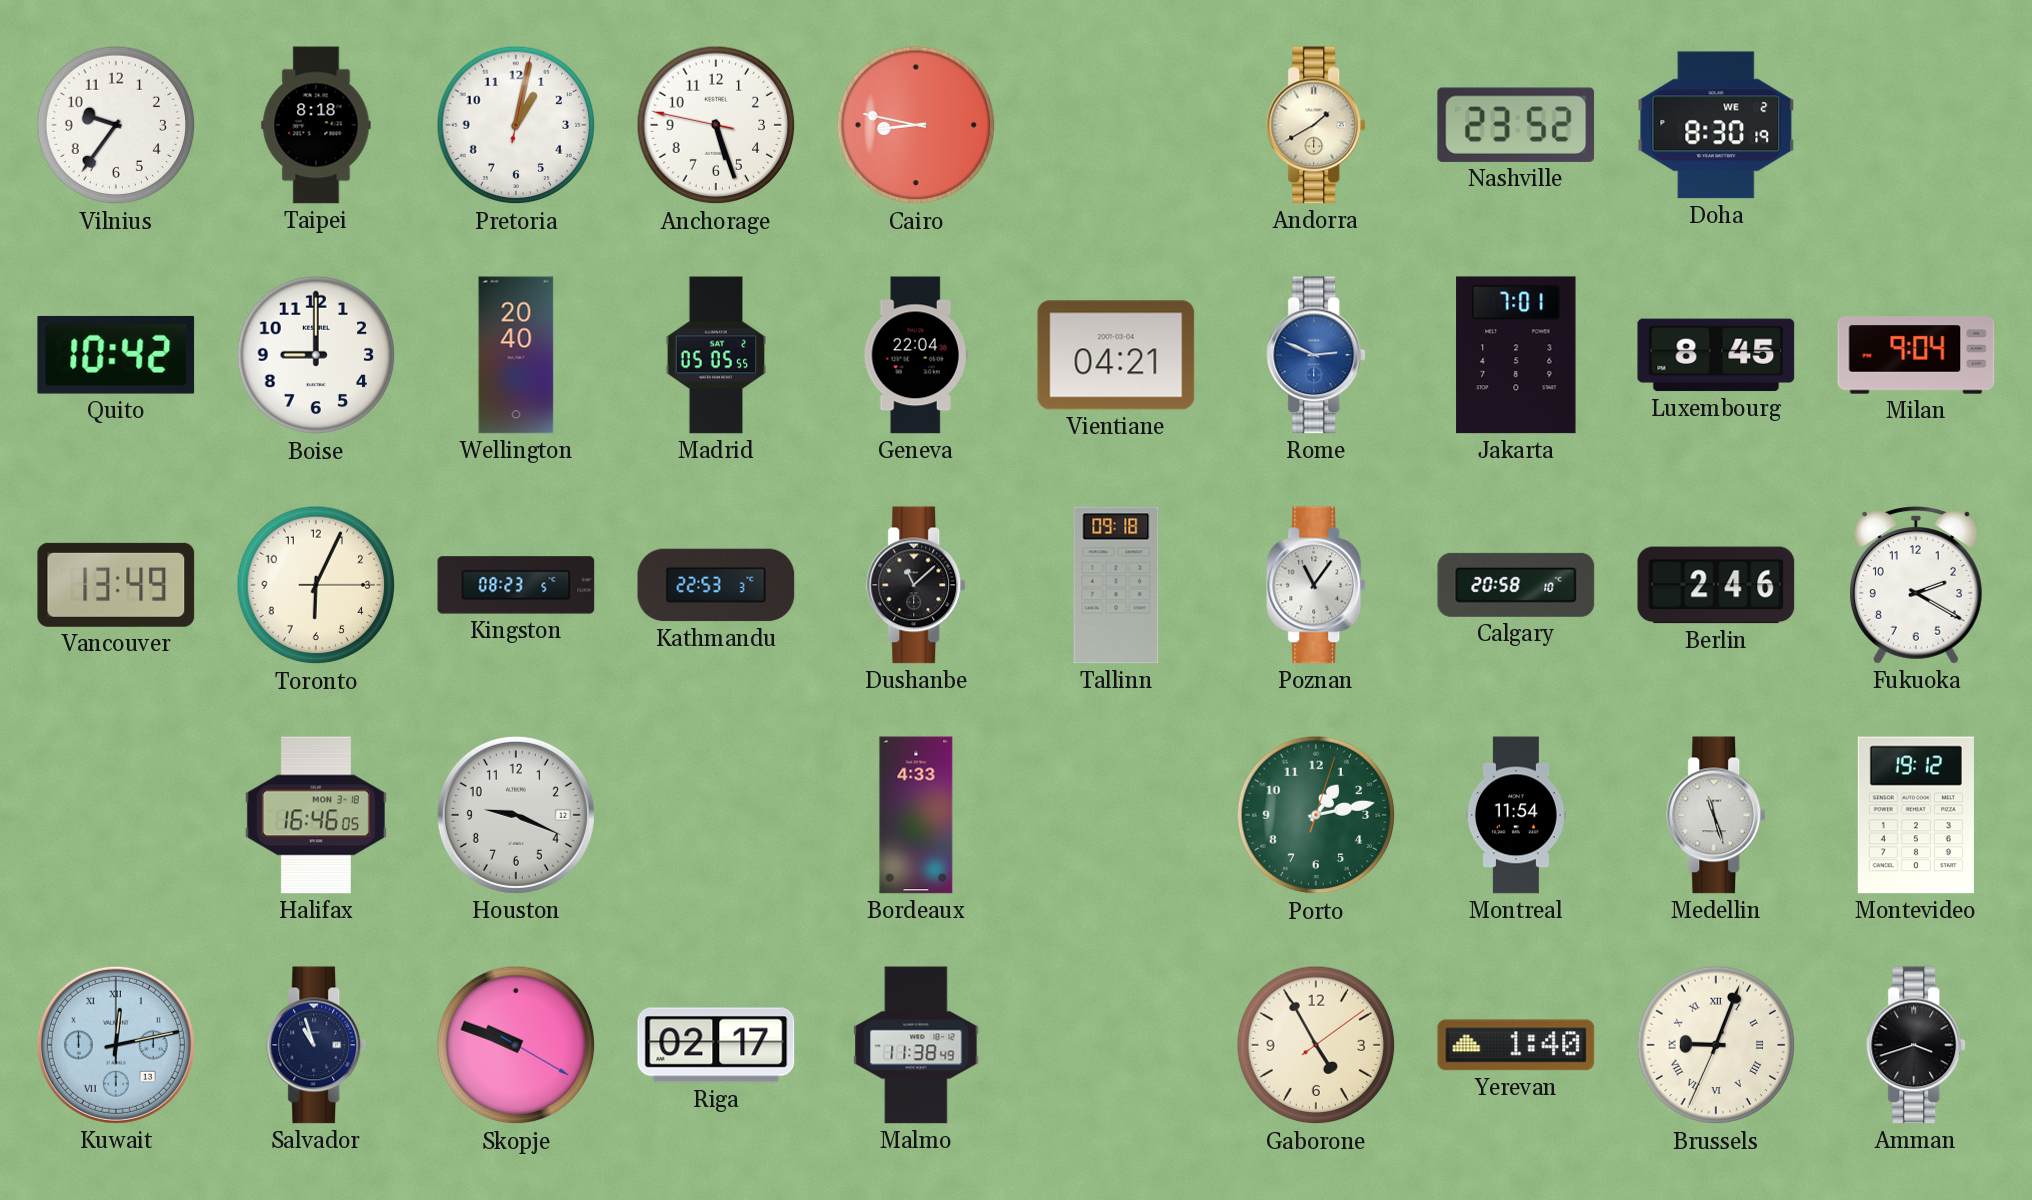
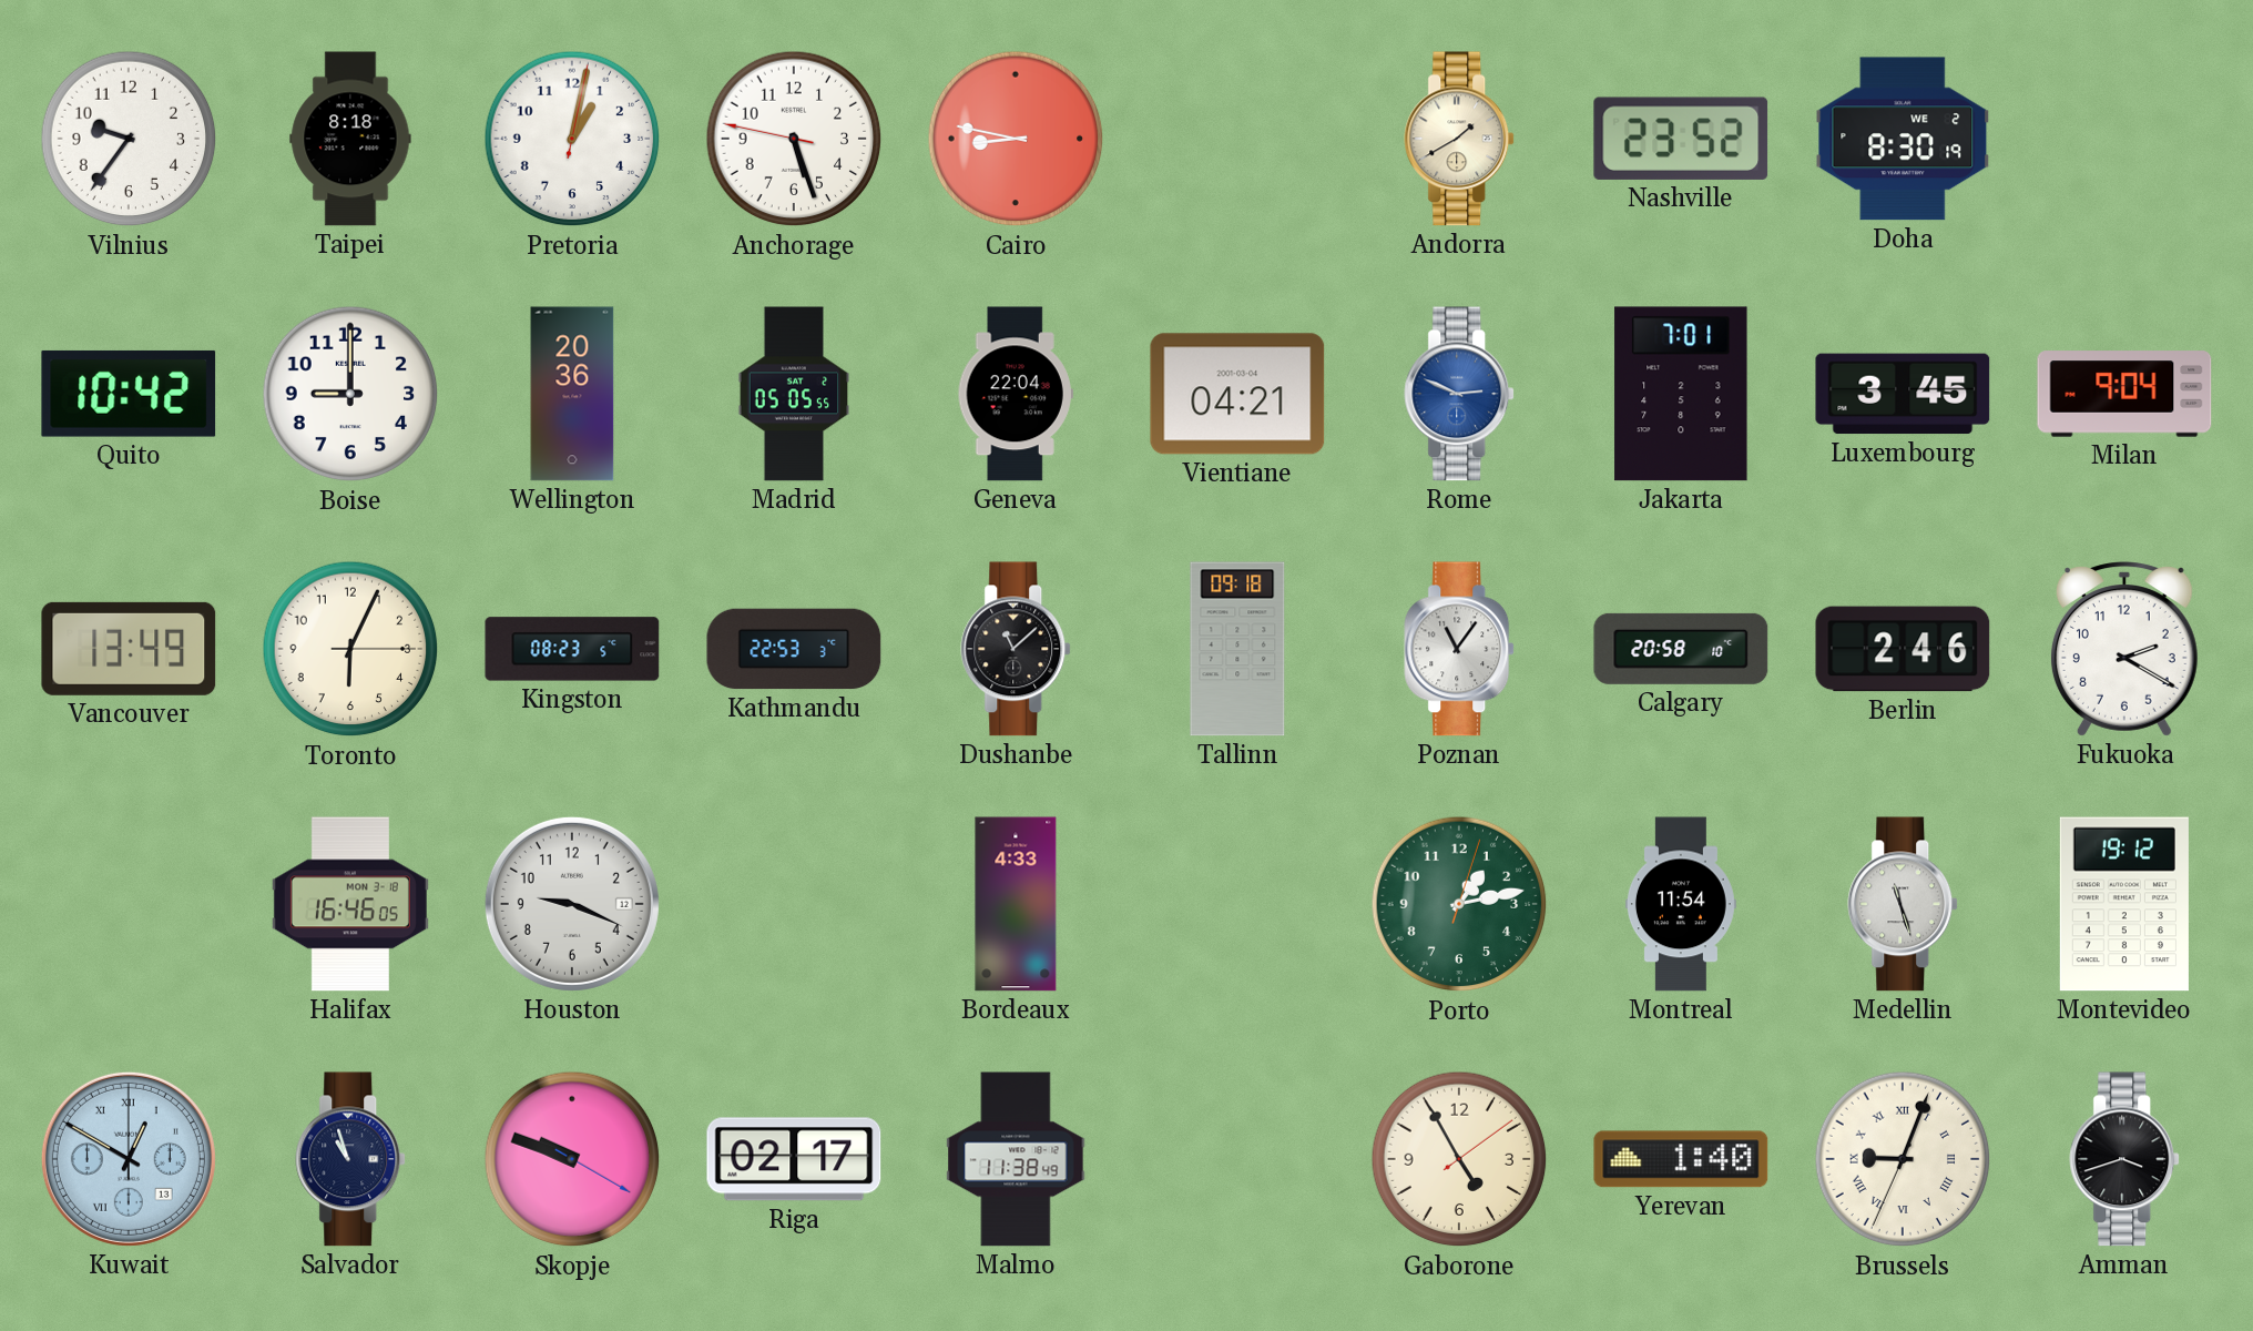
Wellington: 20:40 -> 20:36
Luxembourg: 8:45 -> 3:45
Kuwait: 12:13 -> 12:50
